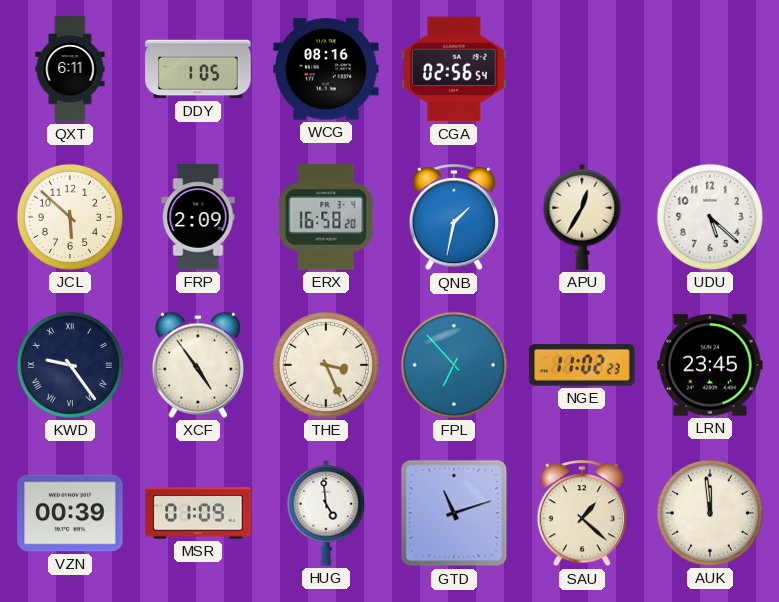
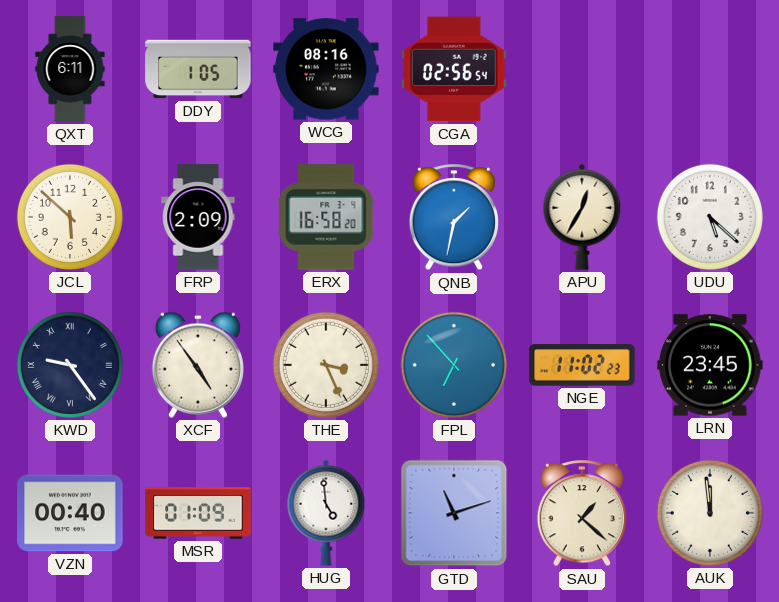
VZN: 00:39 -> 00:40
